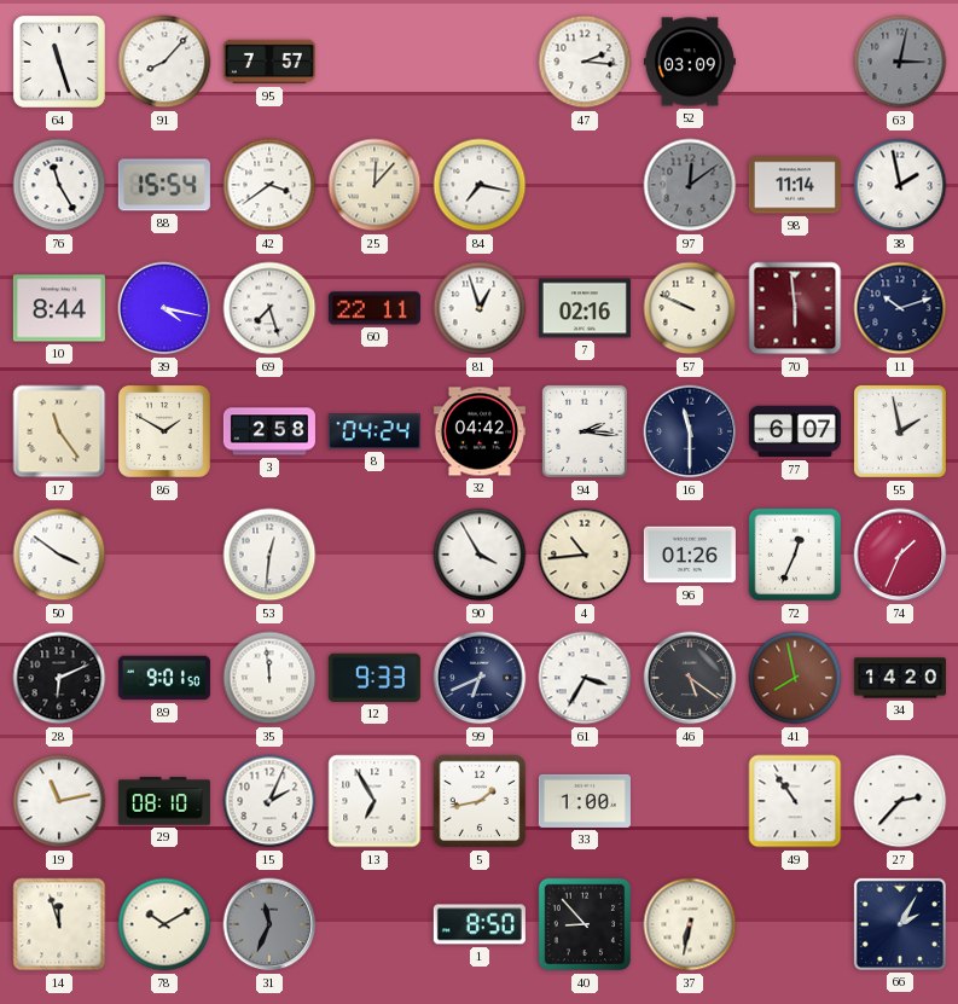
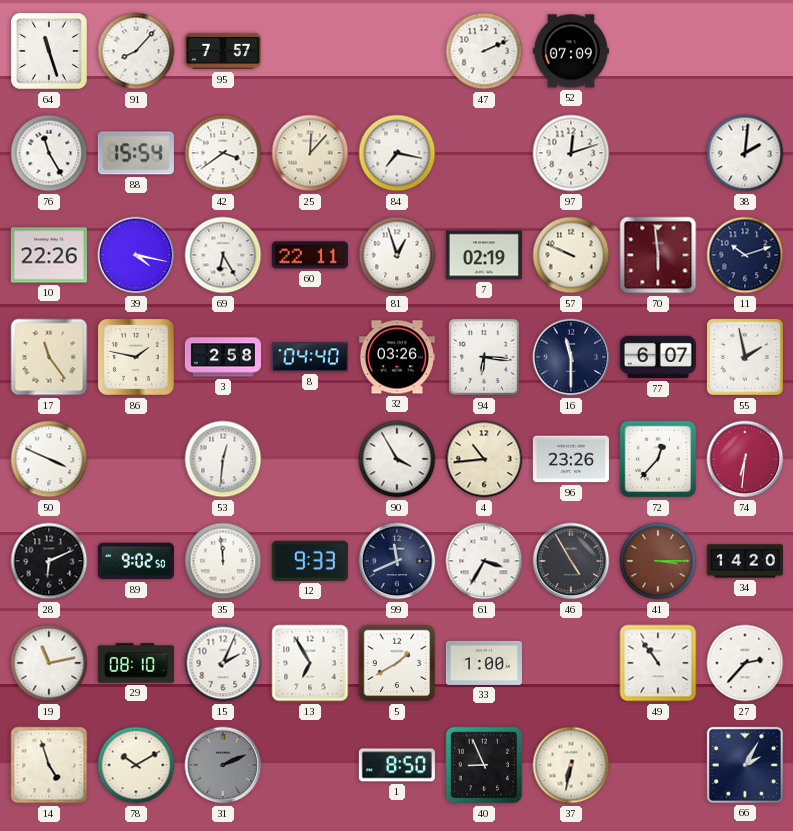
47: 2:16 -> 2:11
52: 03:09 -> 07:09
63: 3:02 -> none
97: 12:09 -> 12:12
97 dial: grey -> white
98: 11:14 -> none
38: 1:58 -> 2:01
10: 8:44 -> 22:26
69: 7:27 -> 6:25
7: 02:16 -> 02:19
86: 1:50 -> 1:47
8: 04:24 -> 04:40
32: 04:42 -> 03:26
94: 2:16 -> 6:16
50: 3:51 -> 3:49
96: 01:26 -> 23:26
72: 12:34 -> 12:37
74: 1:34 -> 6:31
89: 9:01 -> 9:02
99: 6:41 -> 11:41
46: 5:21 -> 4:55
41: 7:58 -> 3:15
5: 1:43 -> 1:40
14: 11:57 -> 4:57
31: 11:34 -> 2:11
40: 8:53 -> 8:56
